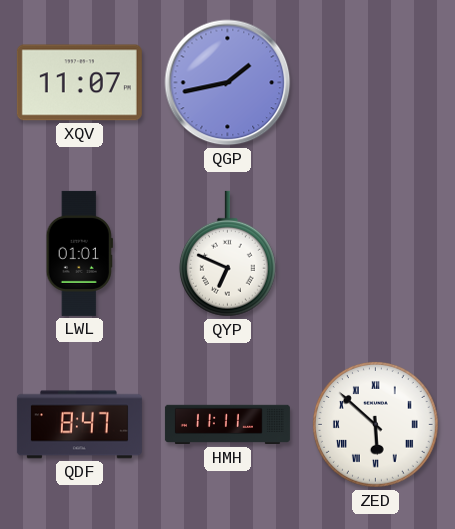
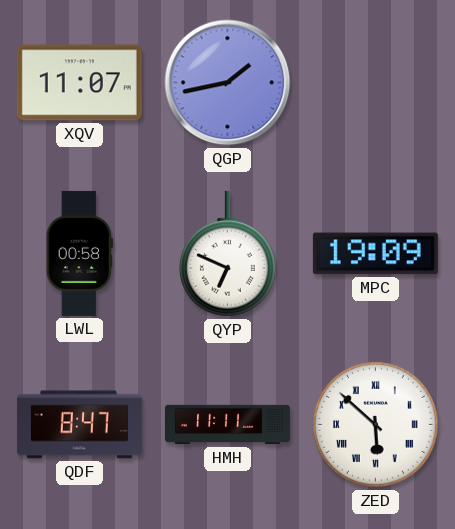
LWL: 01:01 -> 00:58
MPC: none -> 19:09
